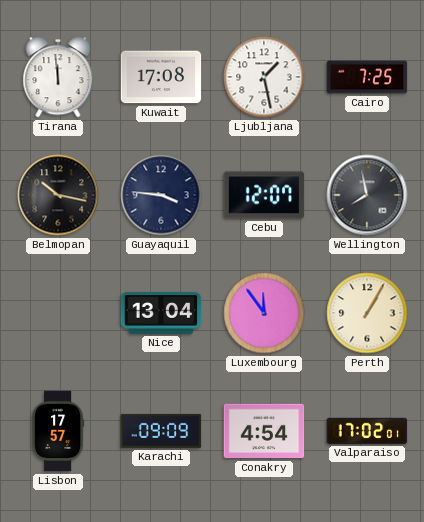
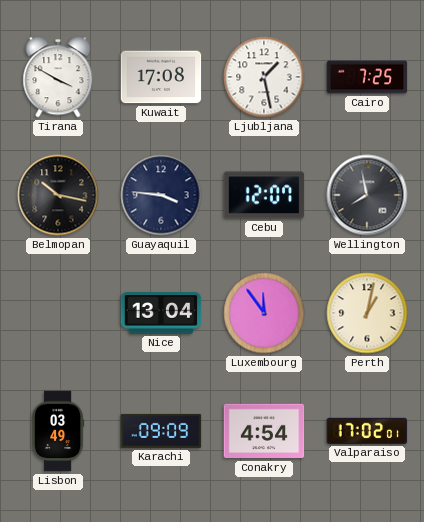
Tirana: 11:59 -> 3:50
Perth: 1:05 -> 1:02
Lisbon: 17:57 -> 03:49
